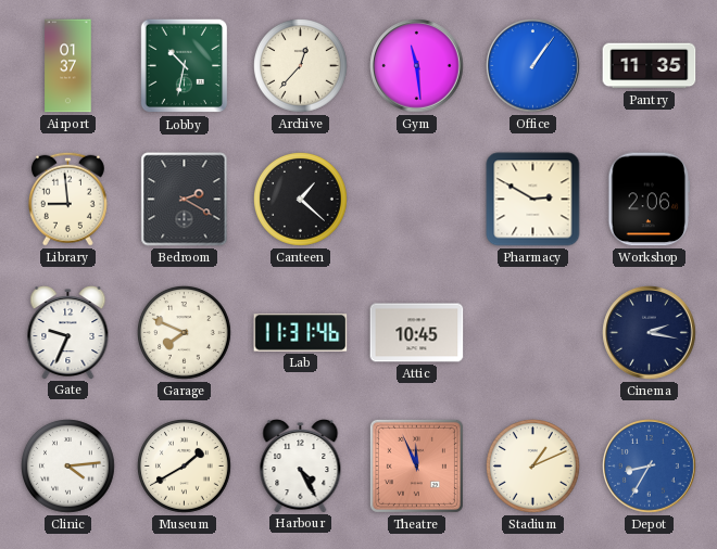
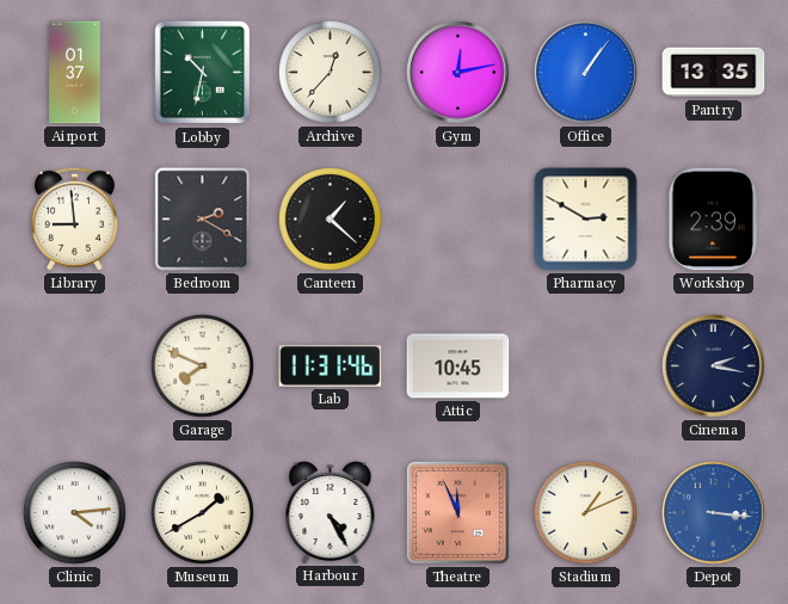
Gym: 11:29 -> 12:13
Pantry: 11:35 -> 13:35
Workshop: 2:06 -> 2:39
Gate: 9:34 -> none
Depot: 8:35 -> 3:16
